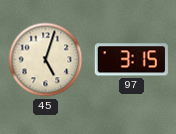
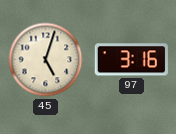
97: 3:15 -> 3:16
